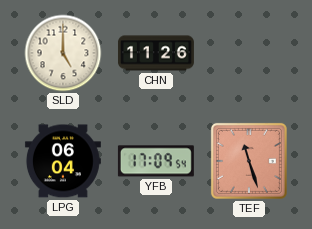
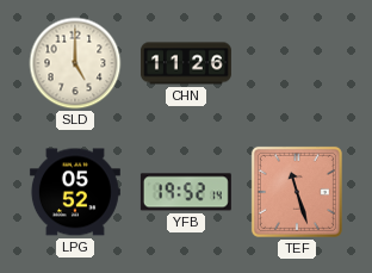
LPG: 06:04 -> 05:52
YFB: 17:09 -> 19:52
